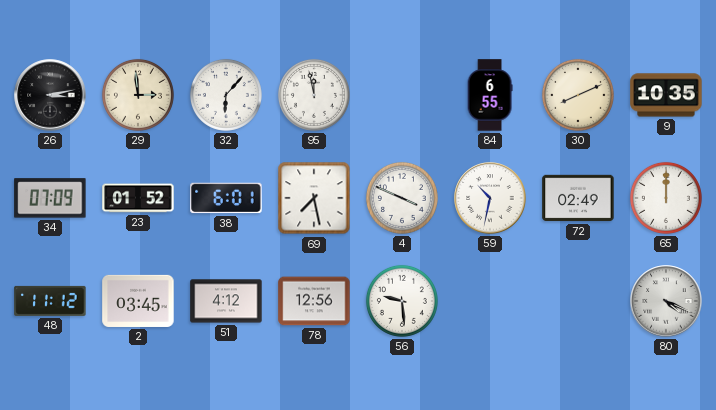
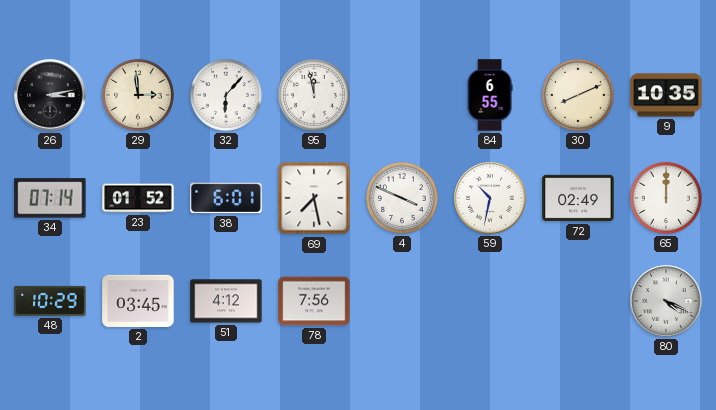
34: 07:09 -> 07:14
48: 11:12 -> 10:29
78: 12:56 -> 7:56
56: 9:29 -> none
